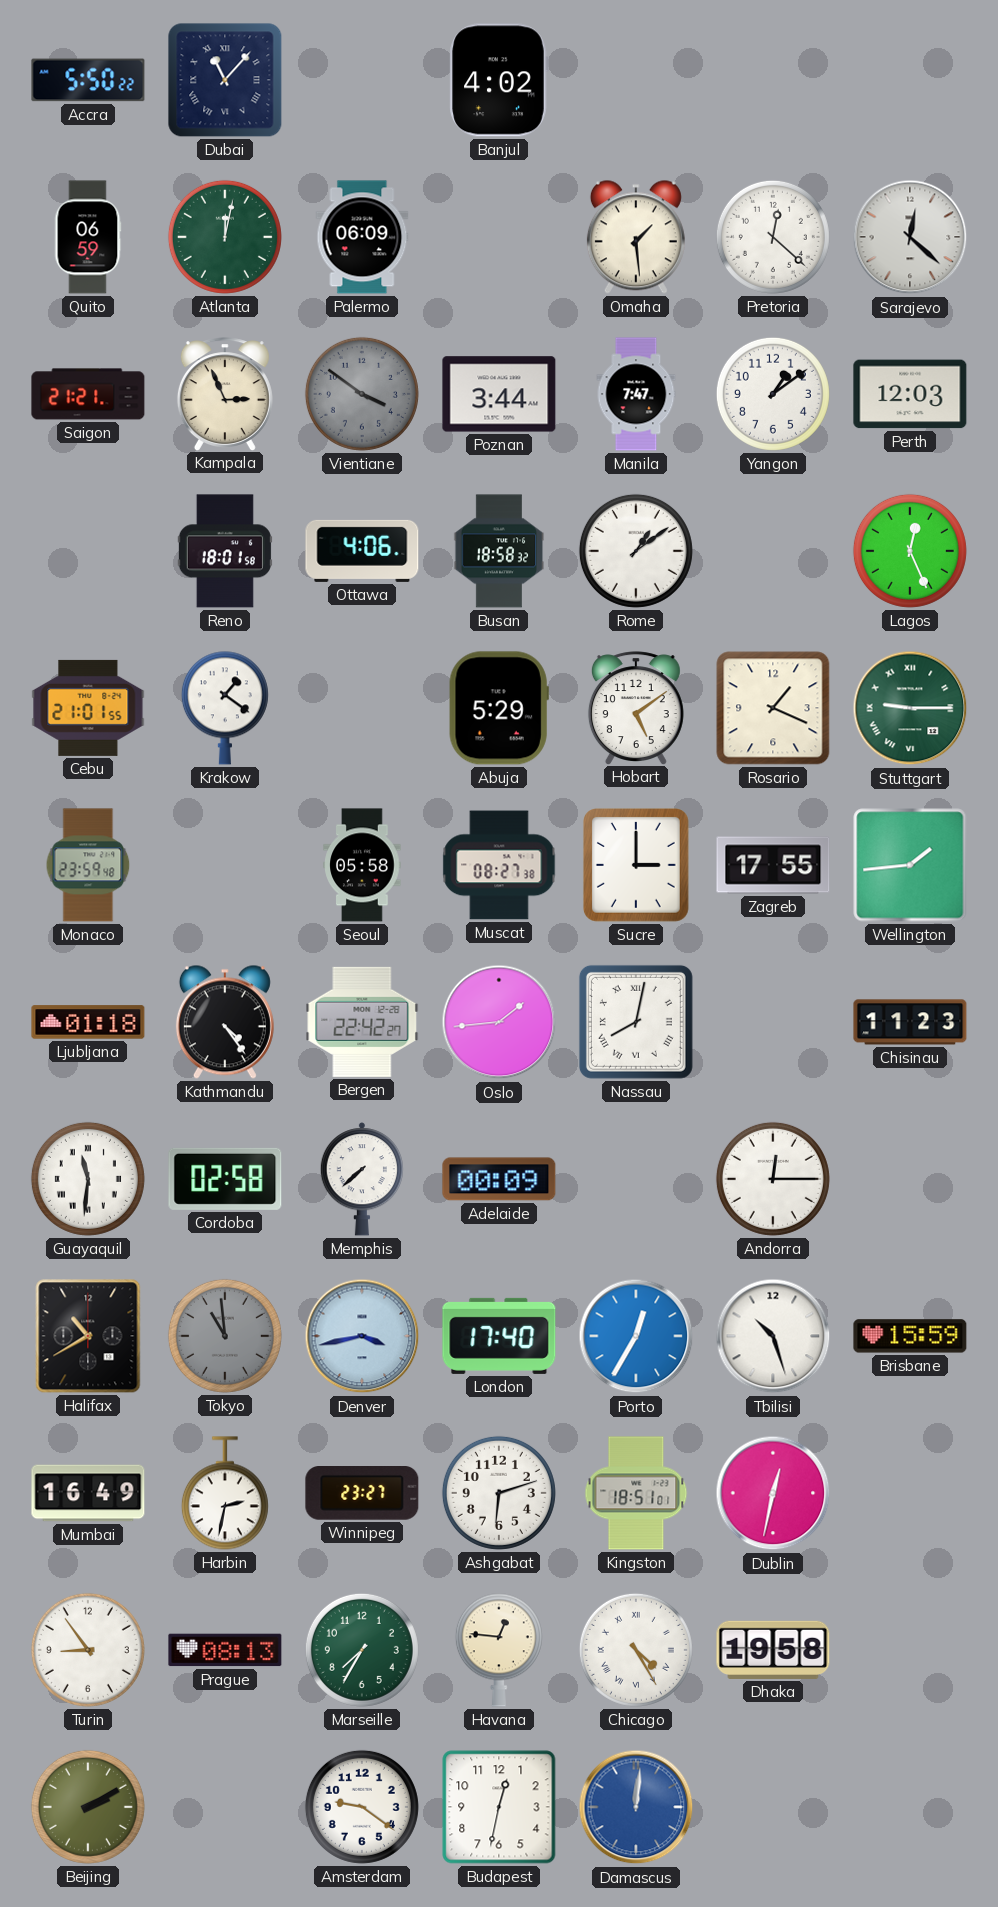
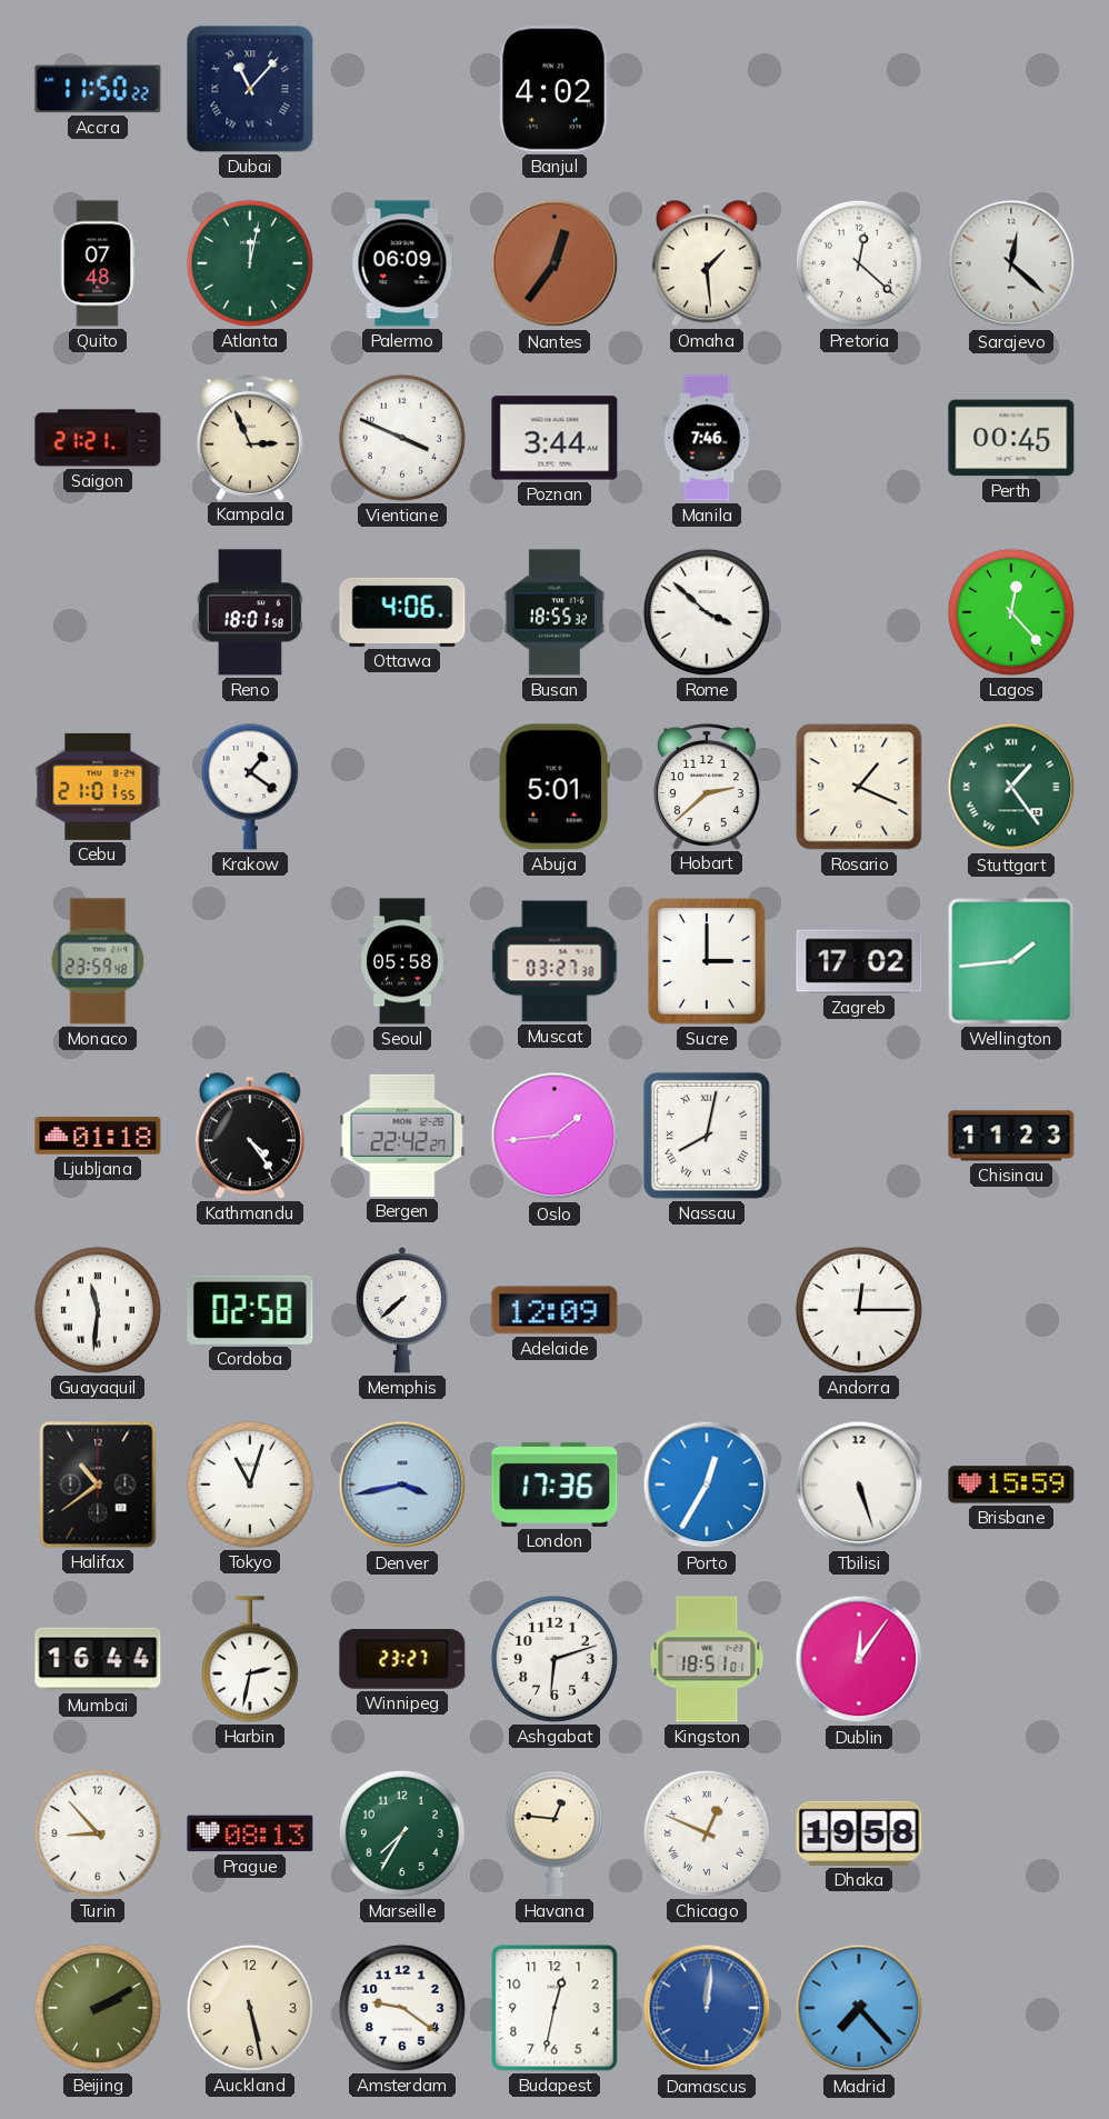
Accra: 5:50 -> 11:50
Quito: 06:59 -> 07:48
Nantes: none -> 12:36
Vientiane: 3:51 -> 3:49
Vientiane dial: grey -> white
Manila: 7:47 -> 7:46
Yangon: 1:09 -> none
Perth: 12:03 -> 00:45
Busan: 18:58 -> 18:55
Rome: 1:09 -> 3:52
Lagos: 12:26 -> 12:23
Abuja: 5:29 -> 5:01
Hobart: 5:09 -> 2:38
Stuttgart: 9:15 -> 1:24
Muscat: 08:27 -> 03:27
Zagreb: 17:55 -> 17:02
Adelaide: 00:09 -> 12:09
Halifax: 10:40 -> 10:39
Tokyo: 10:59 -> 11:03
Tokyo dial: grey -> white
London: 17:40 -> 17:36
Tbilisi: 10:27 -> 5:27
Mumbai: 16:49 -> 16:44
Dublin: 12:32 -> 12:06
Turin: 8:54 -> 8:53
Chicago: 4:25 -> 12:49
Auckland: none -> 5:28
Madrid: none -> 7:23
